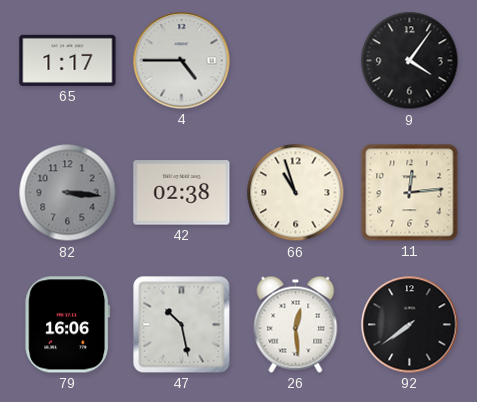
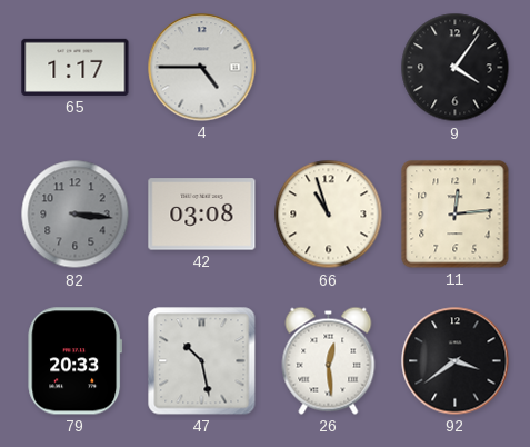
42: 02:38 -> 03:08
79: 16:06 -> 20:33
92: 7:39 -> 3:39
